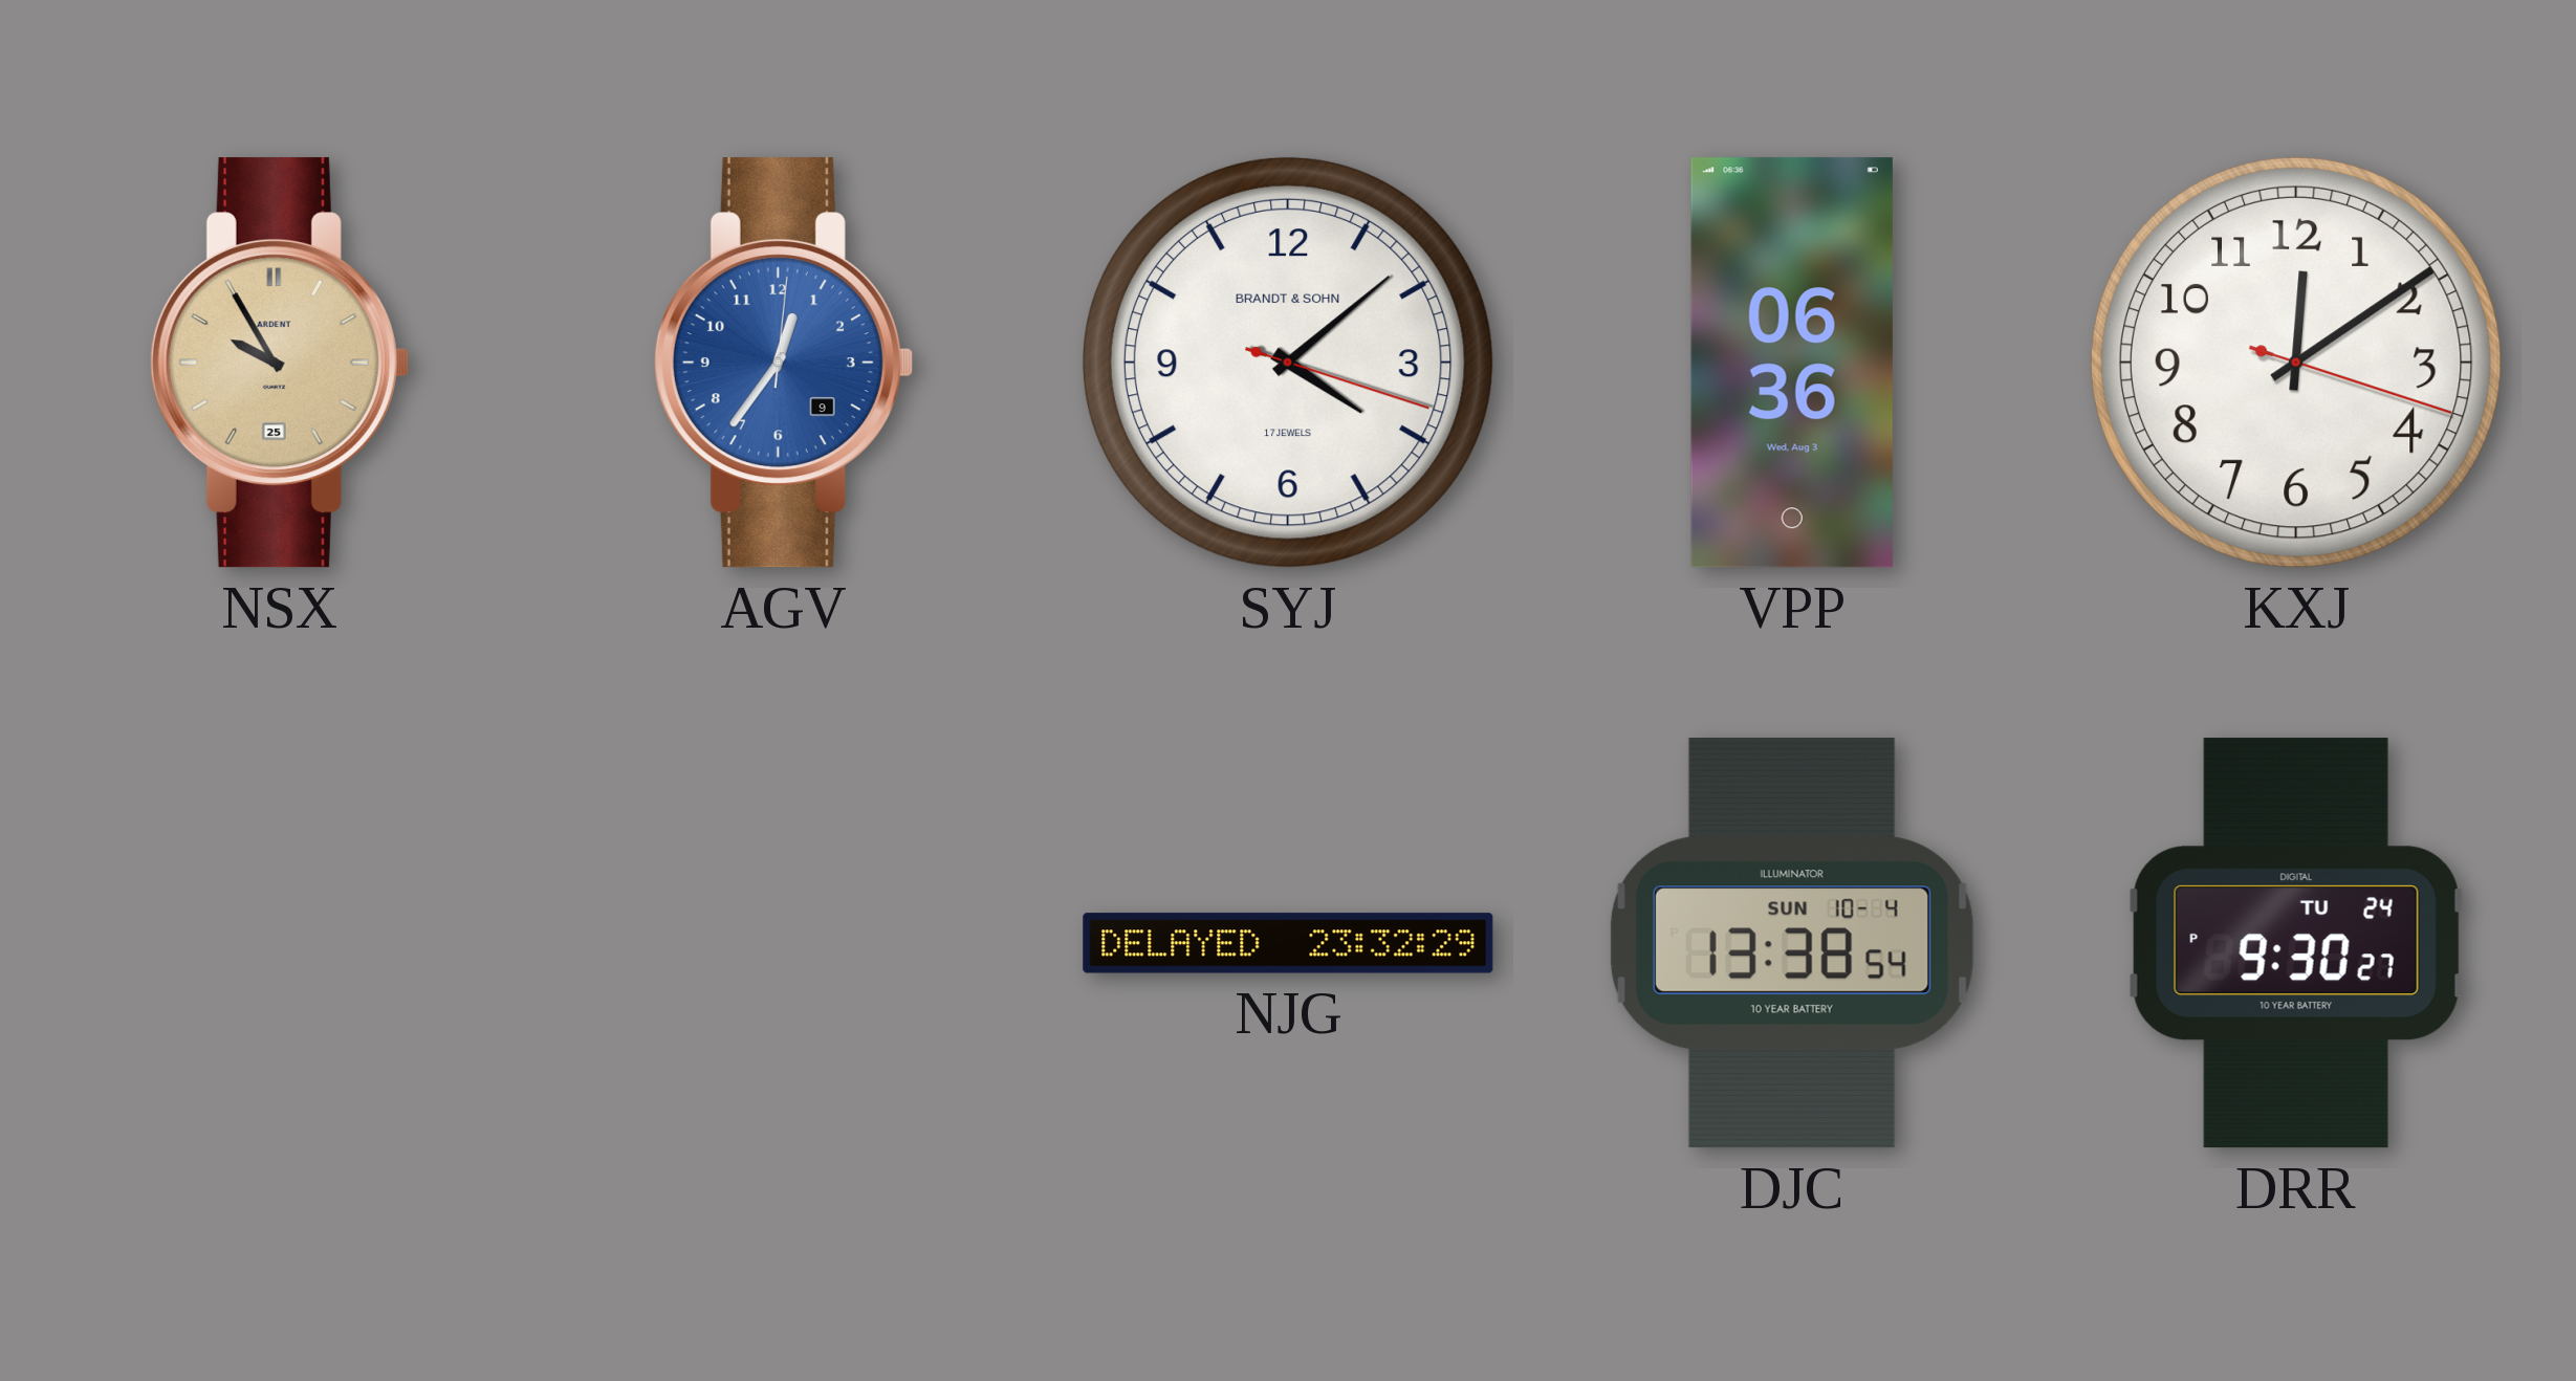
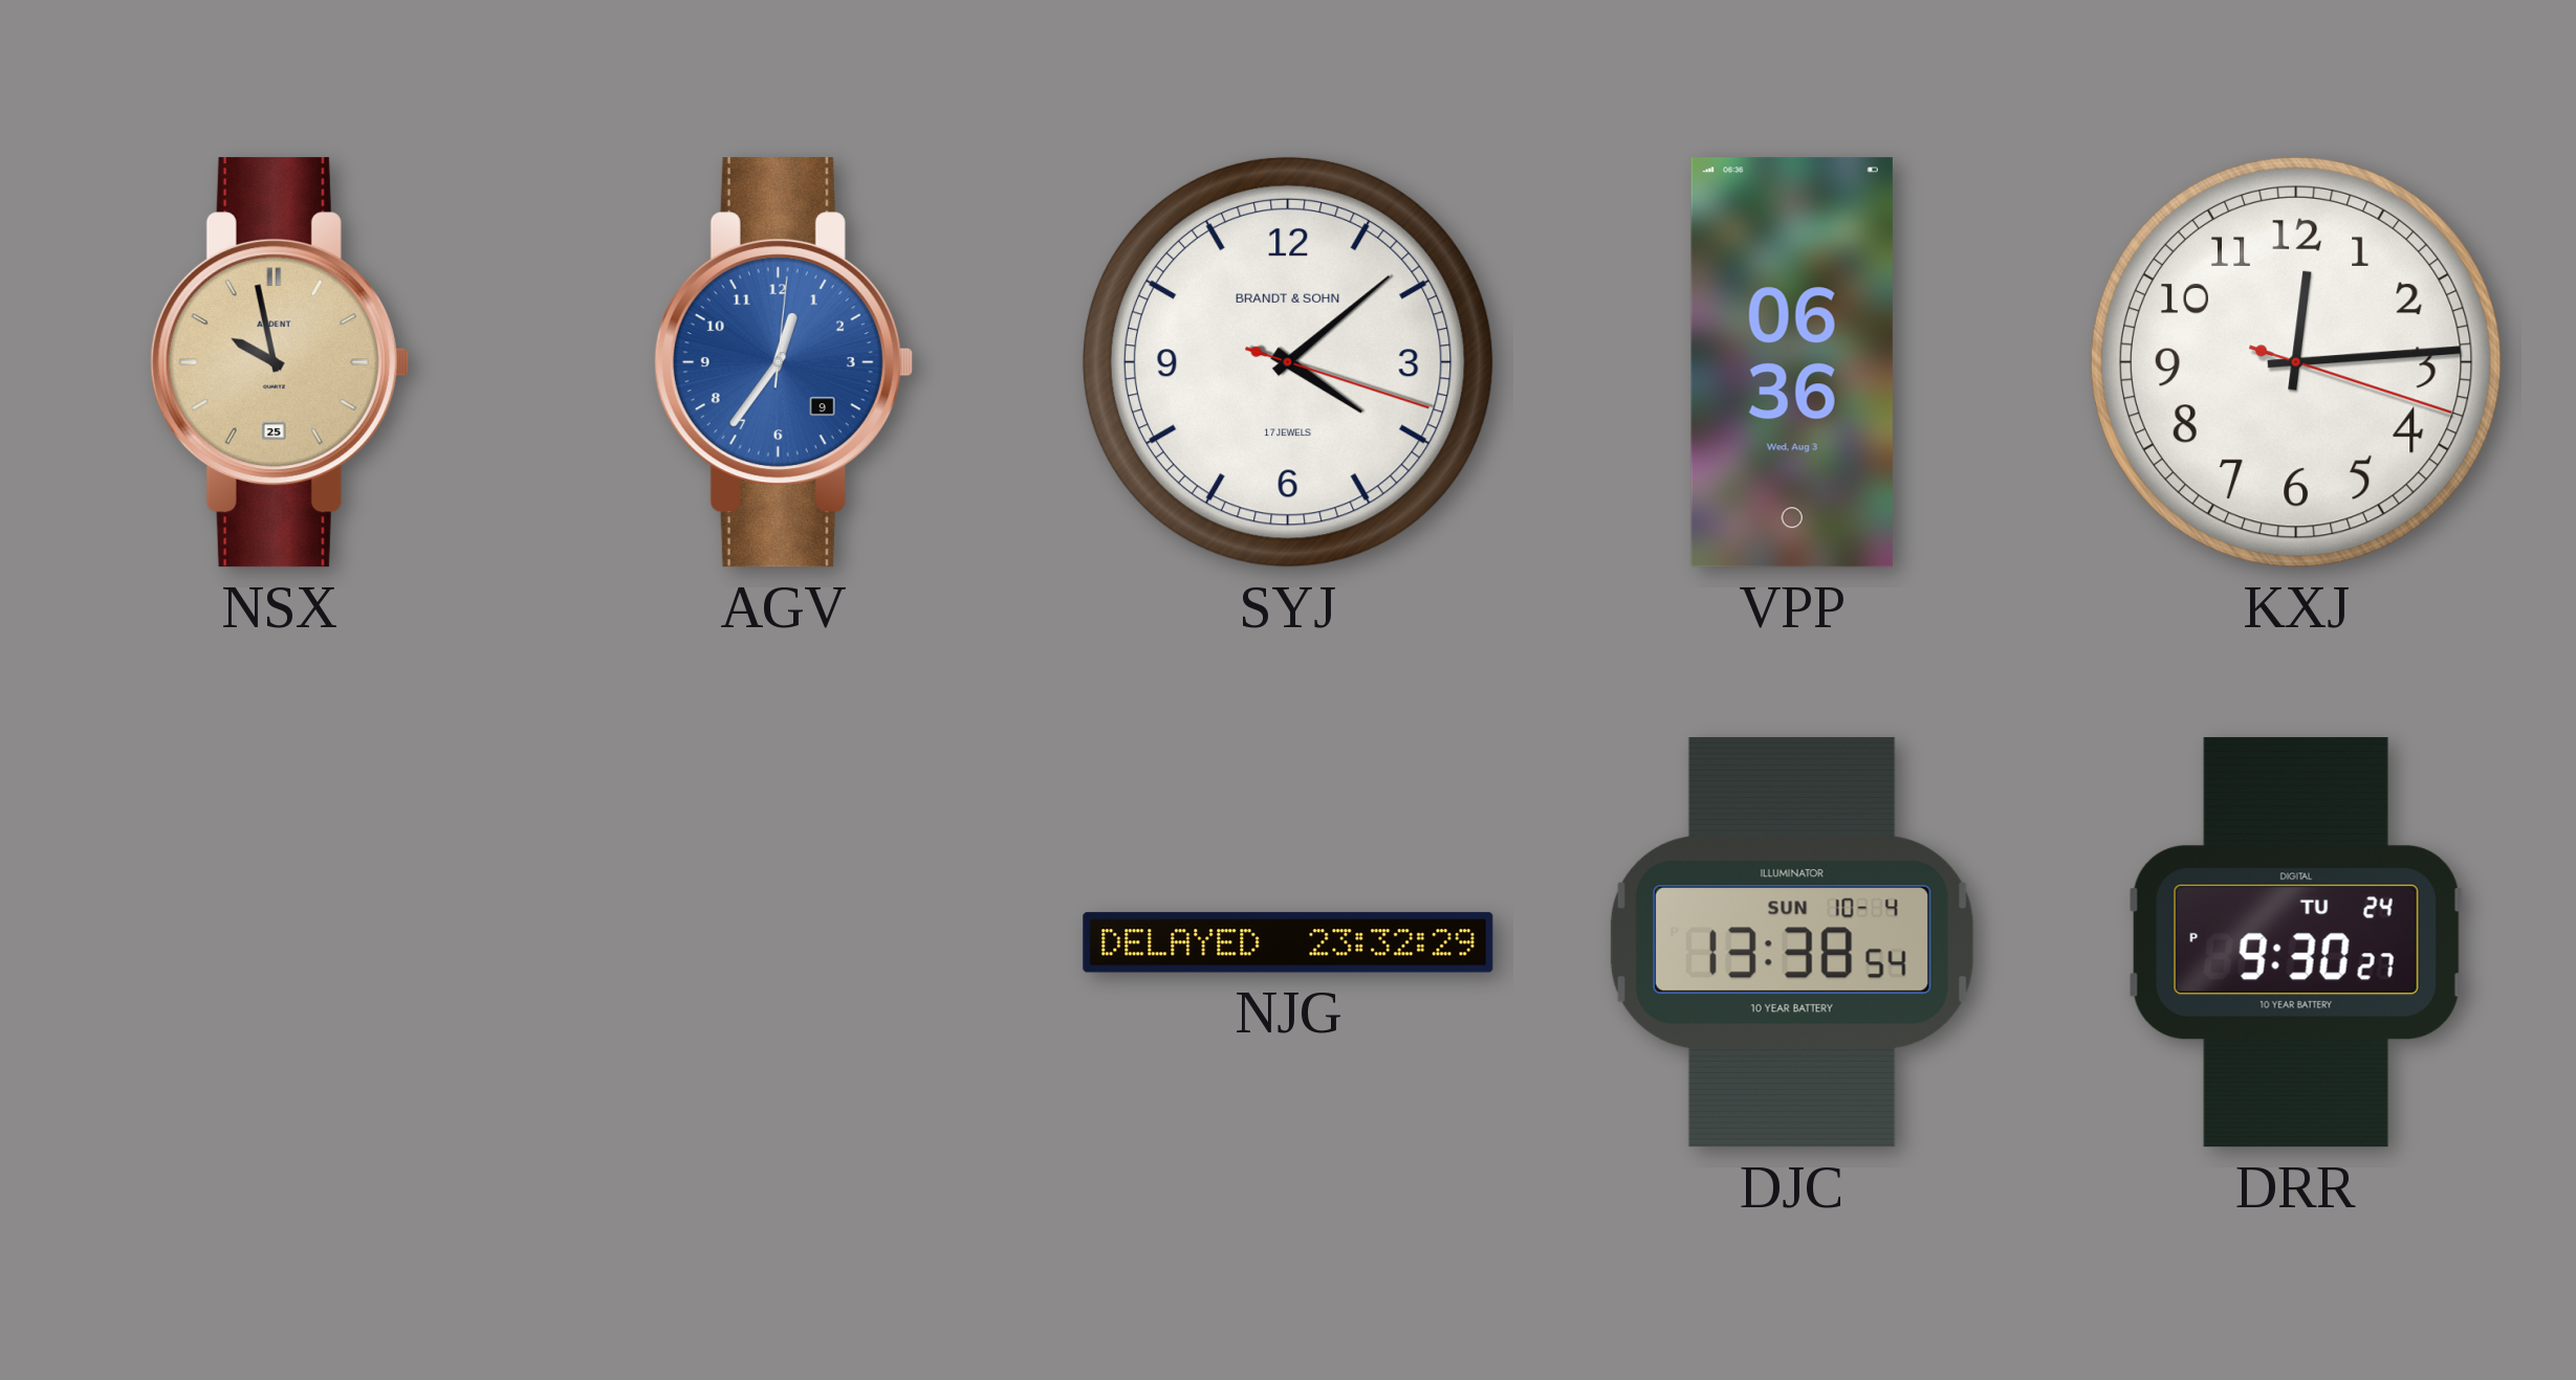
NSX: 9:55 -> 9:58
KXJ: 12:09 -> 12:14
